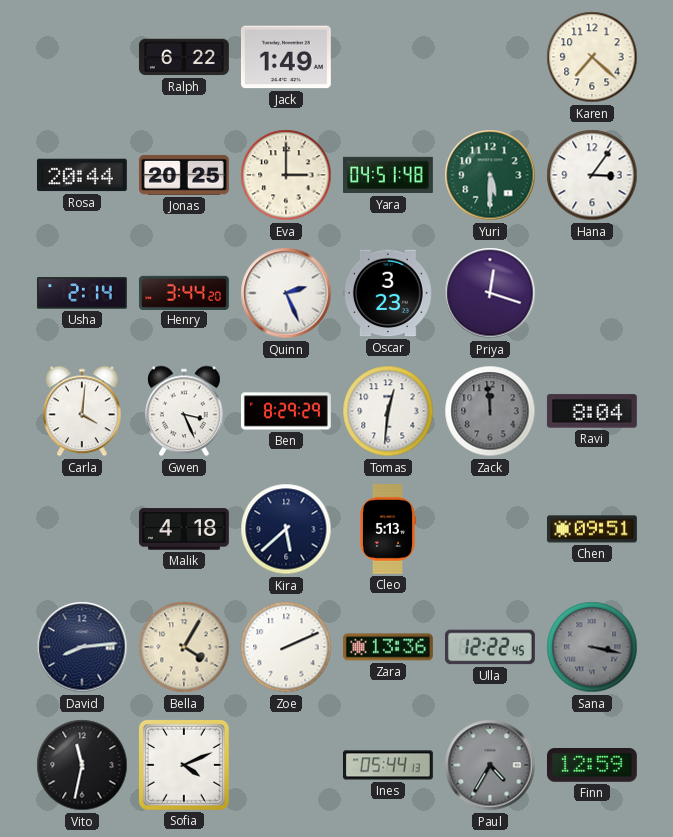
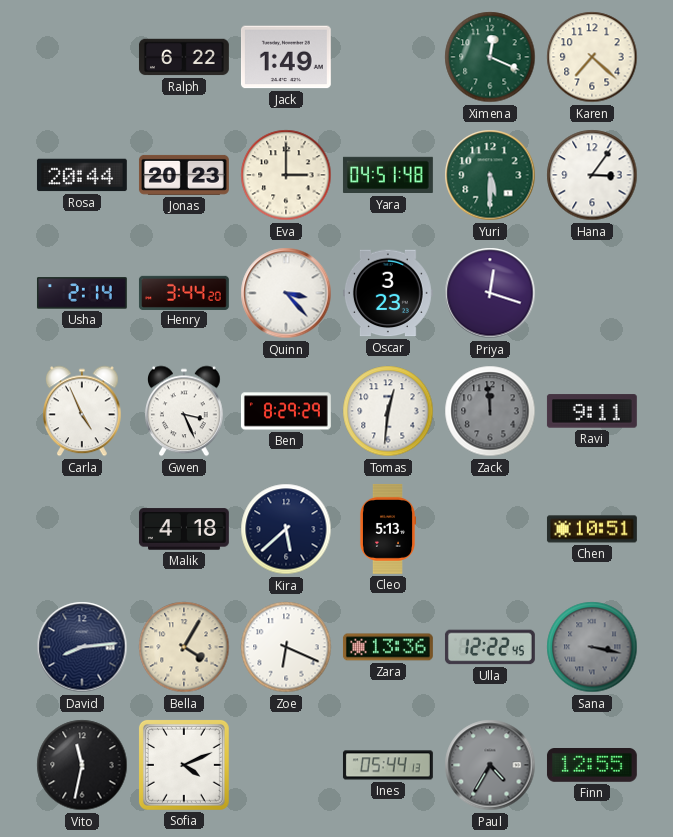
Ximena: none -> 12:19
Jonas: 20:25 -> 20:23
Quinn: 2:26 -> 3:23
Carla: 4:01 -> 4:56
Ravi: 8:04 -> 9:11
Chen: 09:51 -> 10:51
Zoe: 2:11 -> 6:19
Finn: 12:59 -> 12:55
